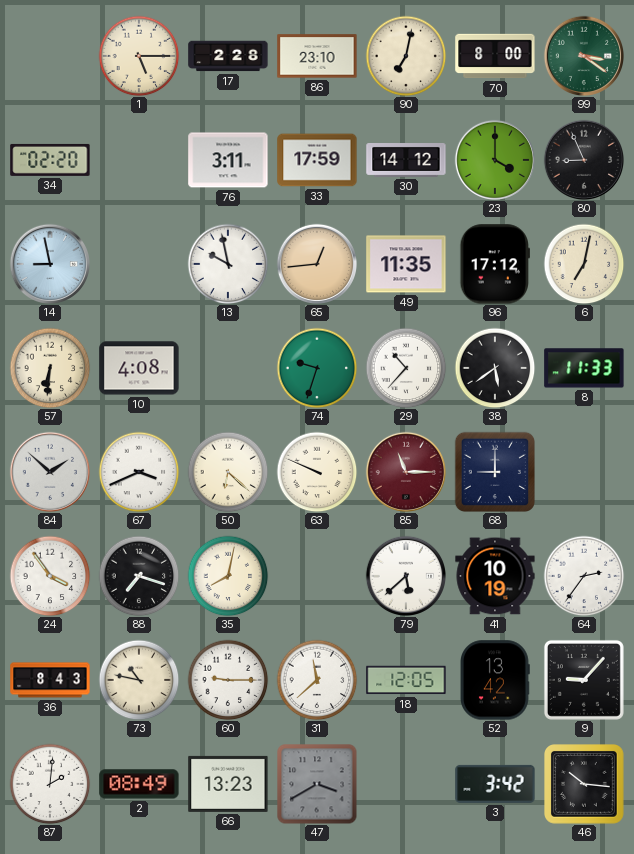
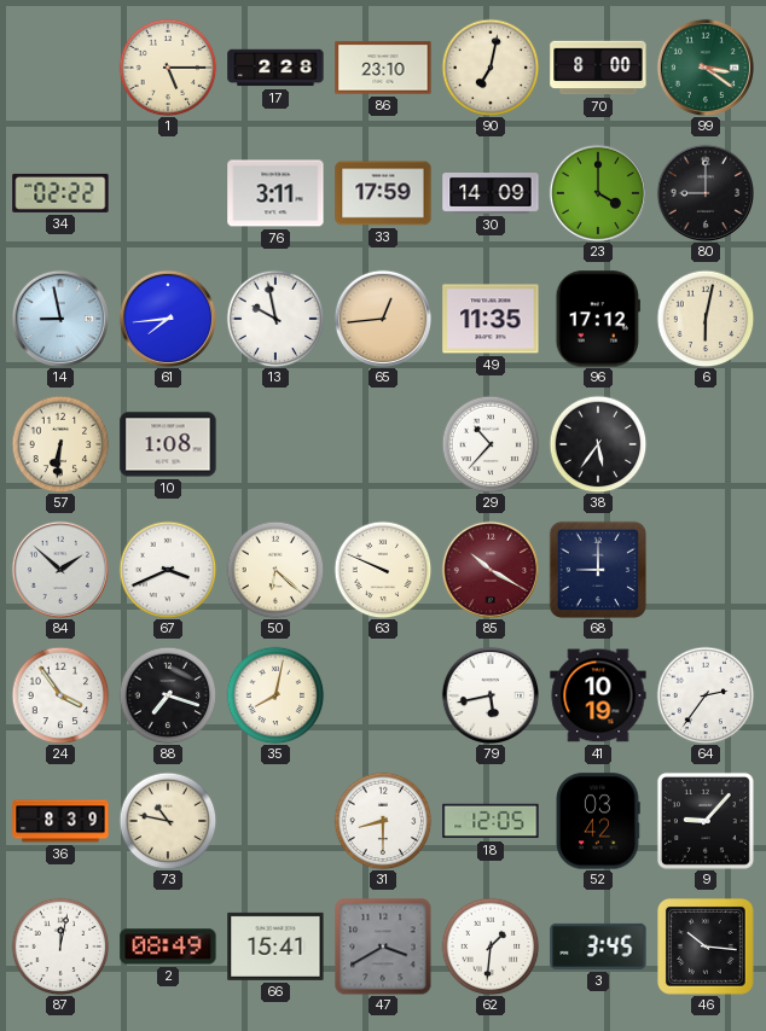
34: 02:20 -> 02:22
30: 14:12 -> 14:09
80: 8:56 -> 9:00
61: none -> 7:44
6: 7:02 -> 6:02
10: 4:08 -> 1:08
74: 9:33 -> none
38: 5:39 -> 5:36
8: 11:33 -> none
85: 11:15 -> 10:20
79: 5:38 -> 5:43
36: 8:43 -> 8:39
60: 9:15 -> none
31: 11:38 -> 8:30
52: 13:42 -> 03:42
87: 2:01 -> 12:02
66: 13:23 -> 15:41
62: none -> 1:31
3: 3:42 -> 3:45
